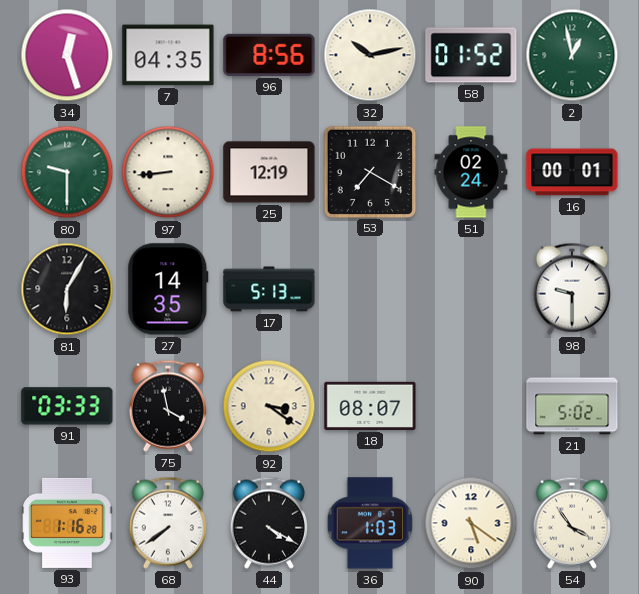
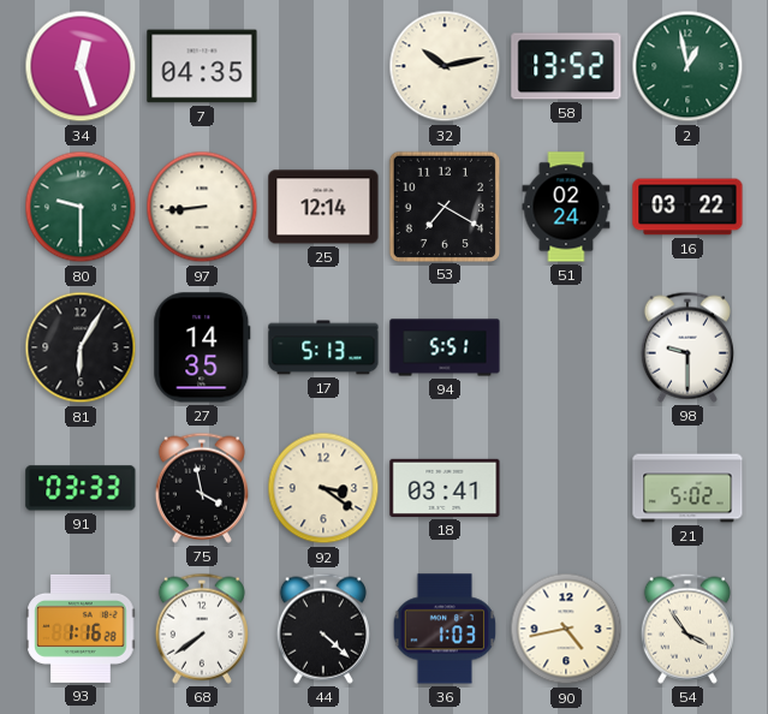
96: 8:56 -> none
58: 01:52 -> 13:52
25: 12:19 -> 12:14
16: 00:01 -> 03:22
94: none -> 5:51
18: 08:07 -> 03:41
44: 4:20 -> 4:22
90: 5:21 -> 4:43
